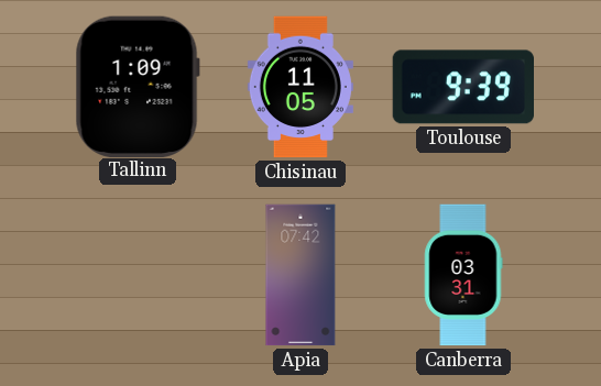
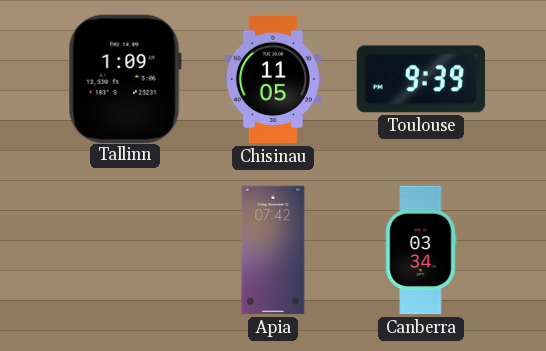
Canberra: 03:31 -> 03:34
